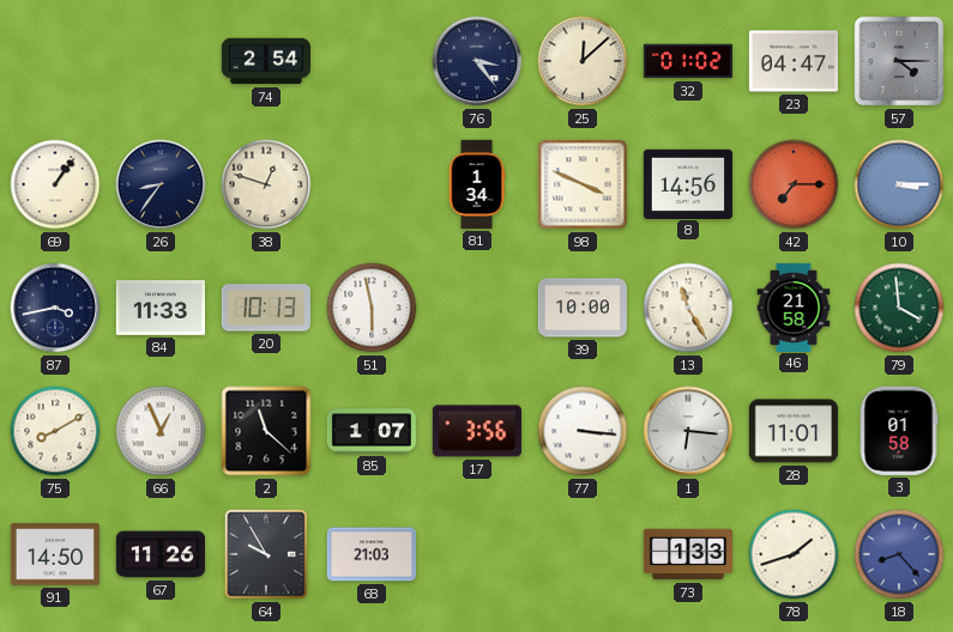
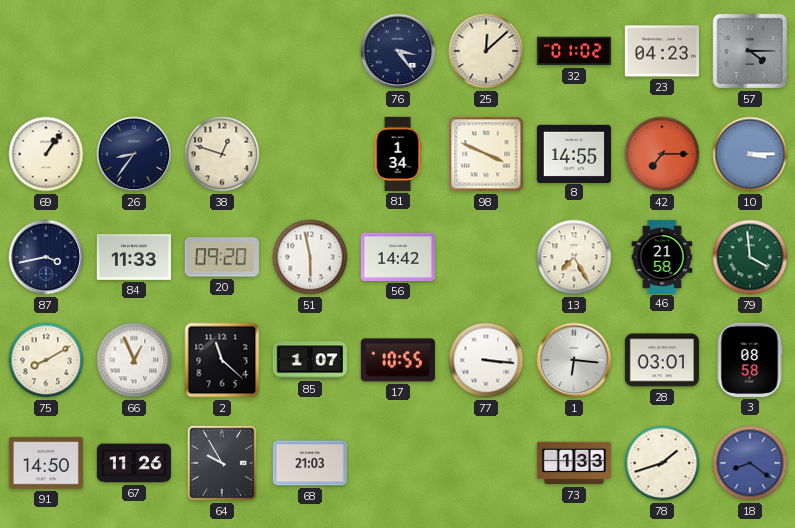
74: 2:54 -> none
23: 04:47 -> 04:23
8: 14:56 -> 14:55
20: 10:13 -> 09:20
56: none -> 14:42
39: 10:00 -> none
13: 11:25 -> 7:25
17: 3:56 -> 10:55
28: 11:01 -> 03:01
3: 01:58 -> 08:58
18: 8:23 -> 8:21
